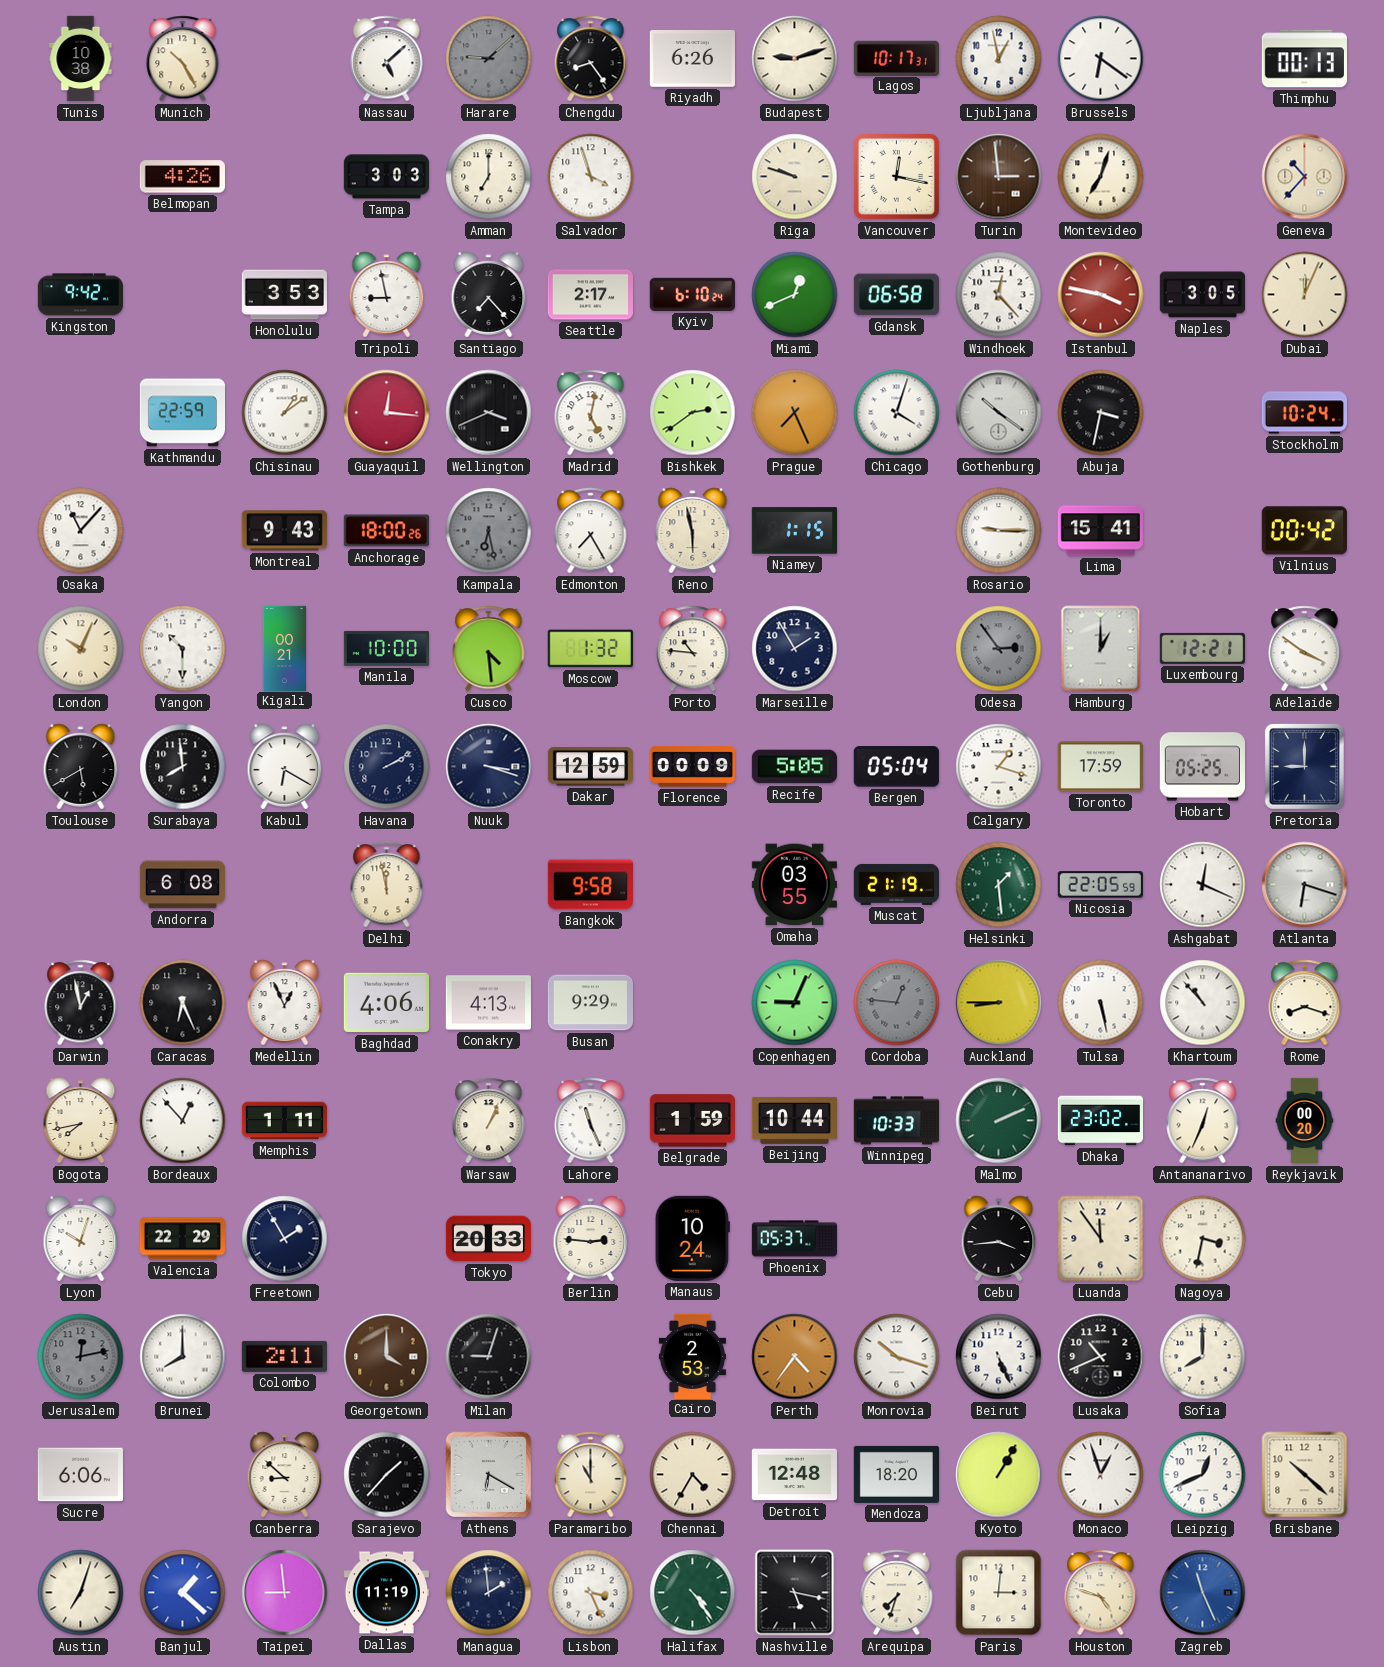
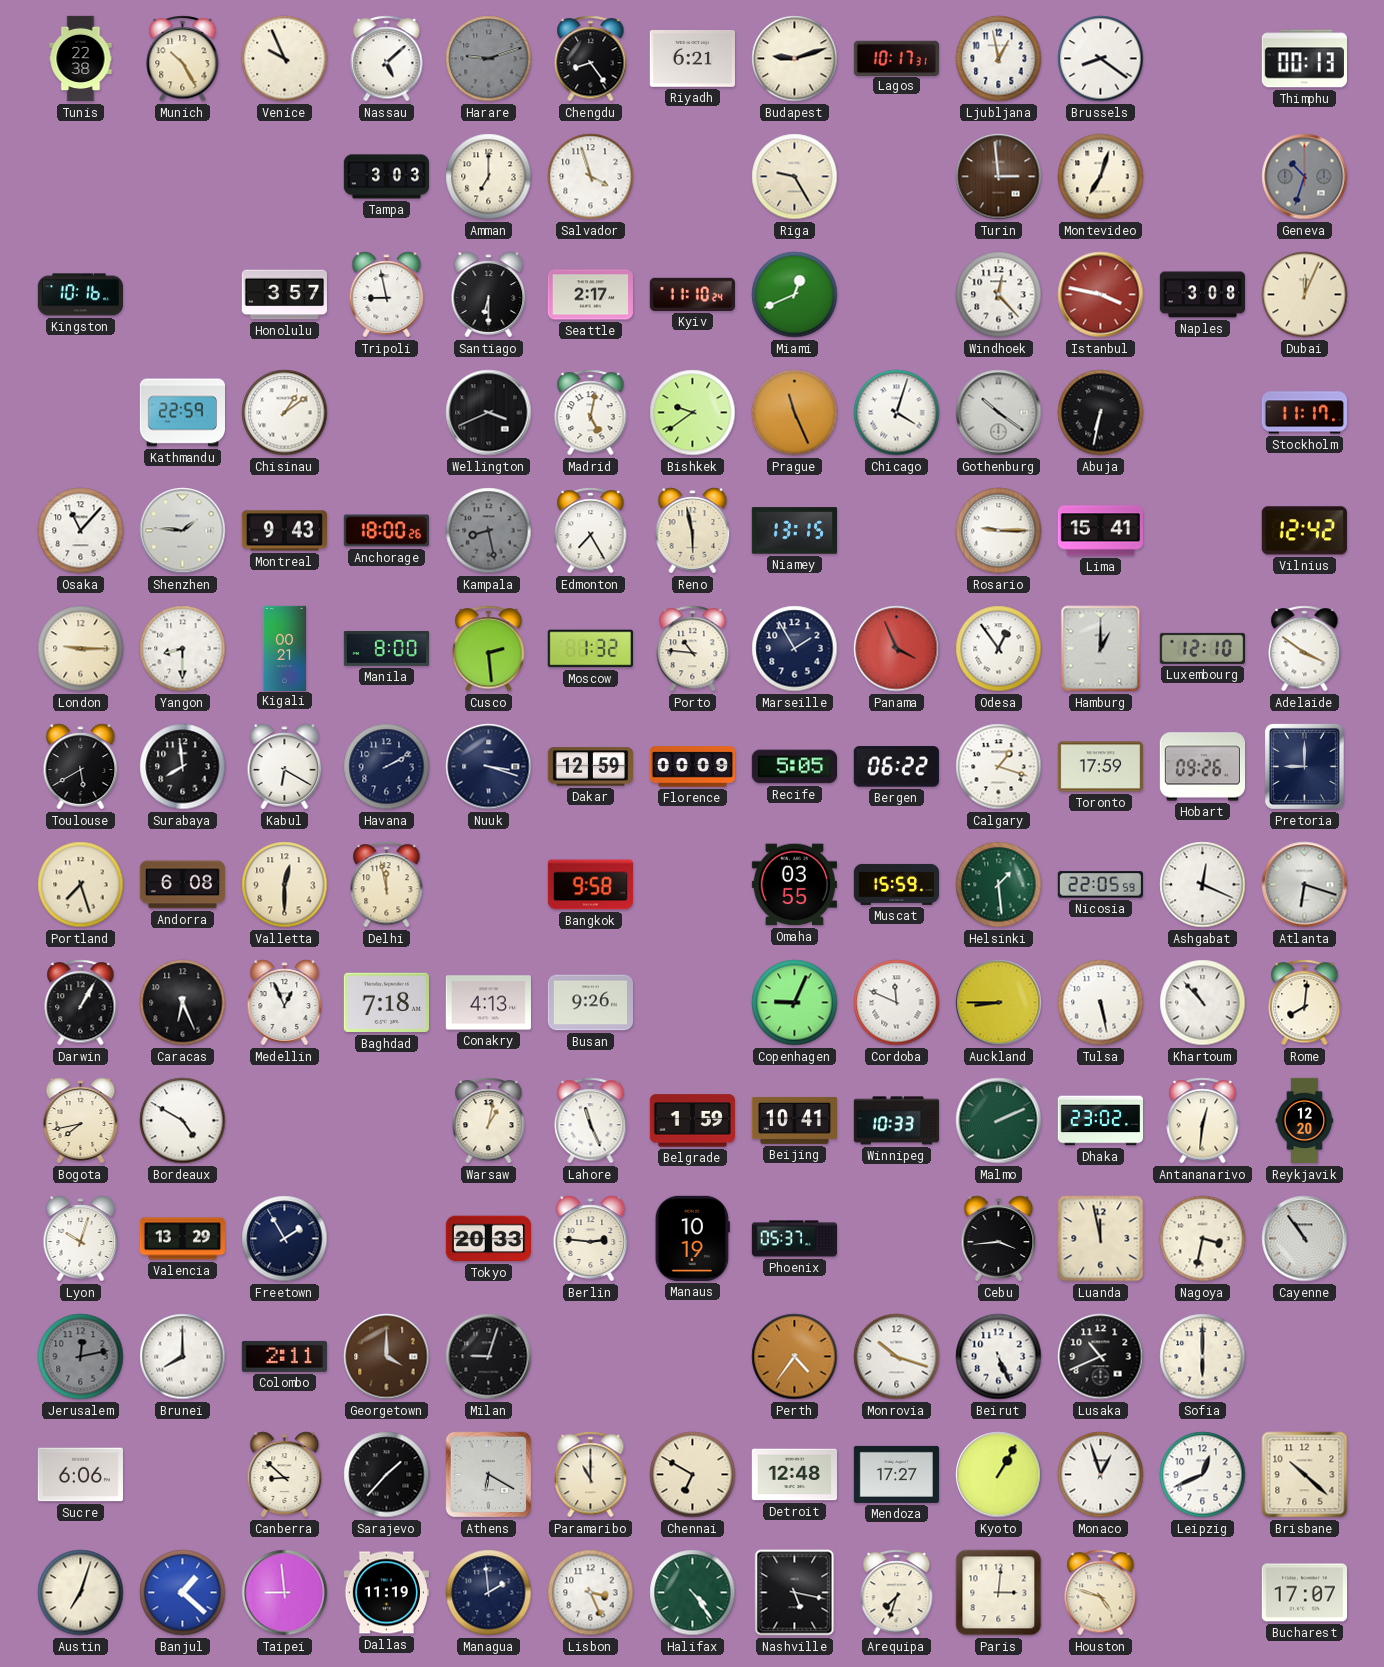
Tunis: 10:38 -> 22:38
Venice: none -> 9:56
Harare: 9:08 -> 9:12
Riyadh: 6:26 -> 6:21
Brussels: 6:21 -> 8:21
Belmopan: 4:26 -> none
Riga: 9:48 -> 9:25
Vancouver: 12:17 -> none
Geneva: 10:37 -> 10:33
Geneva dial: cream -> grey
Kingston: 9:42 -> 10:16
Honolulu: 3:53 -> 3:57
Santiago: 7:23 -> 6:30
Kyiv: 6:10 -> 11:10
Gdansk: 06:58 -> none
Naples: 3:05 -> 3:08
Guayaquil: 12:16 -> none
Bishkek: 2:39 -> 9:39
Prague: 7:26 -> 11:26
Abuja: 3:32 -> 6:32
Stockholm: 10:24 -> 11:17
Shenzhen: none -> 1:46
Kampala: 6:28 -> 8:28
Niamey: 1:15 -> 13:15
Vilnius: 00:42 -> 12:42
London: 10:04 -> 9:15
Yangon: 10:30 -> 8:30
Manila: 10:00 -> 8:00
Cusco: 4:29 -> 2:29
Panama: none -> 3:56
Odesa: 2:54 -> 12:54
Odesa dial: grey -> white
Luxembourg: 12:21 -> 12:10
Bergen: 05:04 -> 06:22
Hobart: 05:25 -> 09:26
Portland: none -> 7:27
Valletta: none -> 12:30
Muscat: 21:19 -> 15:59
Darwin: 12:58 -> 1:05
Baghdad: 4:06 -> 7:18
Busan: 9:29 -> 9:26
Cordoba: 12:46 -> 11:49
Cordoba dial: grey -> white
Rome: 8:18 -> 8:01
Bordeaux: 12:53 -> 4:50
Memphis: 1:11 -> none
Warsaw: 1:04 -> 1:02
Beijing: 10:44 -> 10:41
Antananarivo: 12:34 -> 12:31
Reykjavik: 00:20 -> 12:20
Valencia: 22:29 -> 13:29
Manaus: 10:24 -> 10:19
Luanda: 11:54 -> 11:58
Cayenne: none -> 10:54
Cairo: 2:53 -> none
Sofia: 8:00 -> 6:00
Chennai: 4:35 -> 6:50
Mendoza: 18:20 -> 17:27
Zagreb: 11:26 -> none
Bucharest: none -> 17:07
